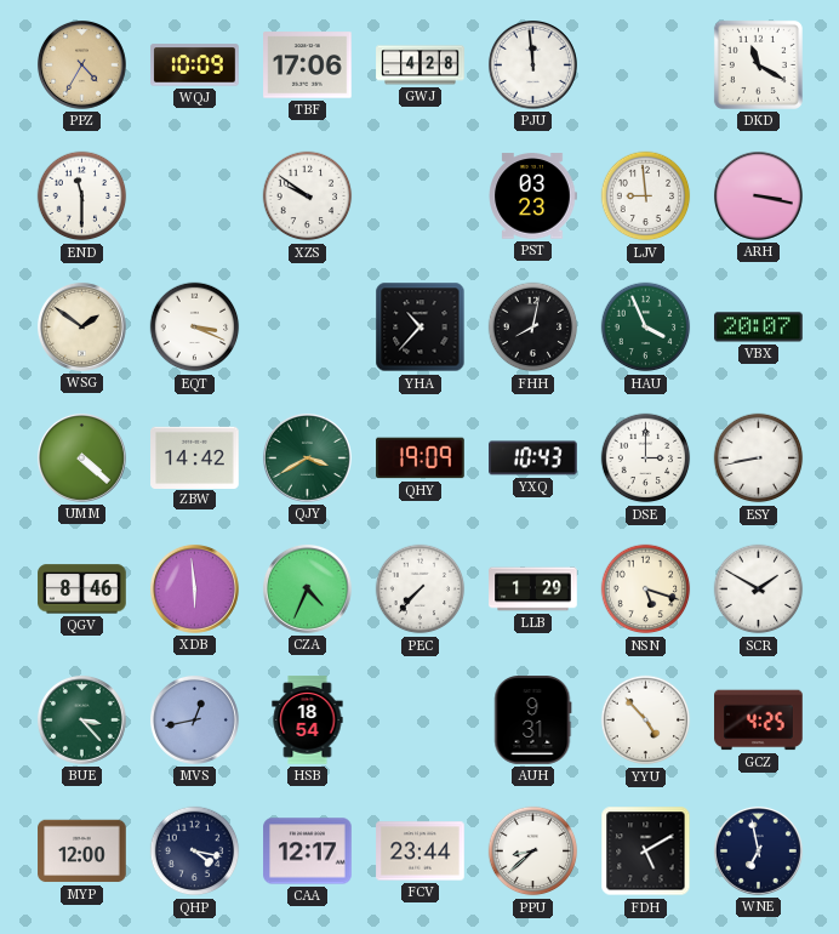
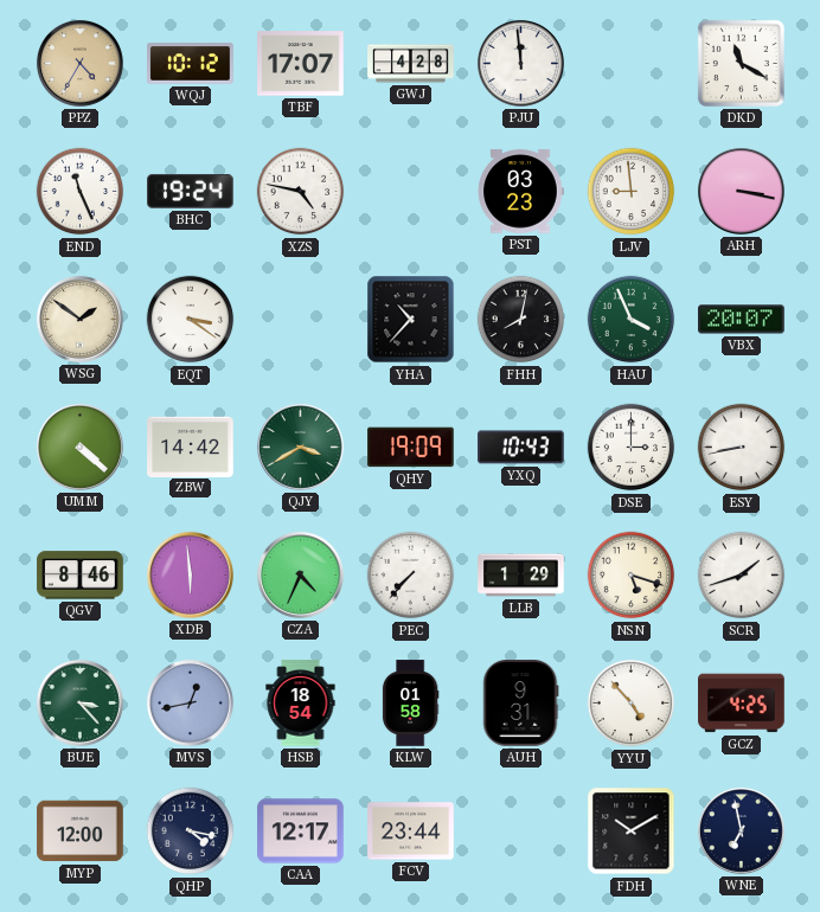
WQJ: 10:09 -> 10:12
TBF: 17:06 -> 17:07
END: 11:30 -> 11:26
BHC: none -> 19:24
XZS: 9:51 -> 4:47
EQT: 3:19 -> 3:21
SCR: 1:50 -> 1:42
KLW: none -> 01:58
PPU: 8:38 -> none
FDH: 5:10 -> 10:10
